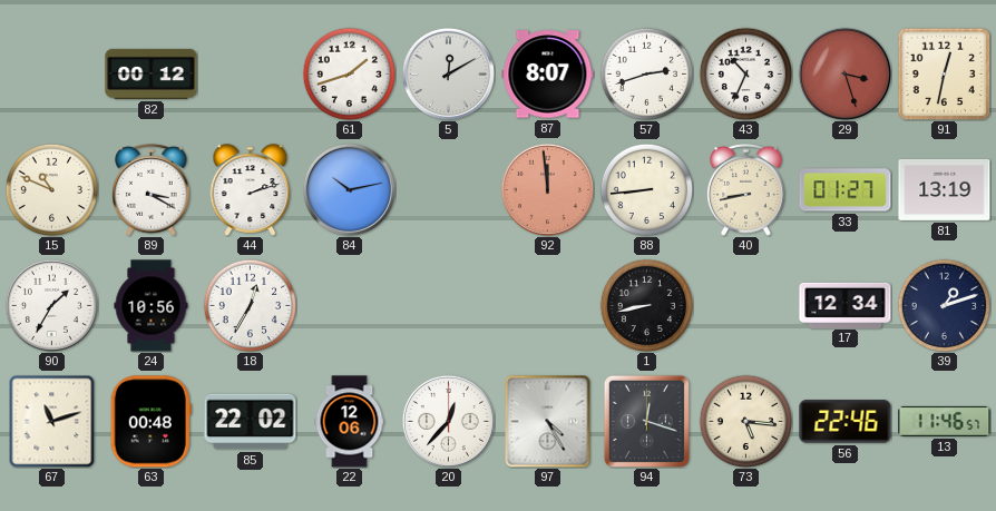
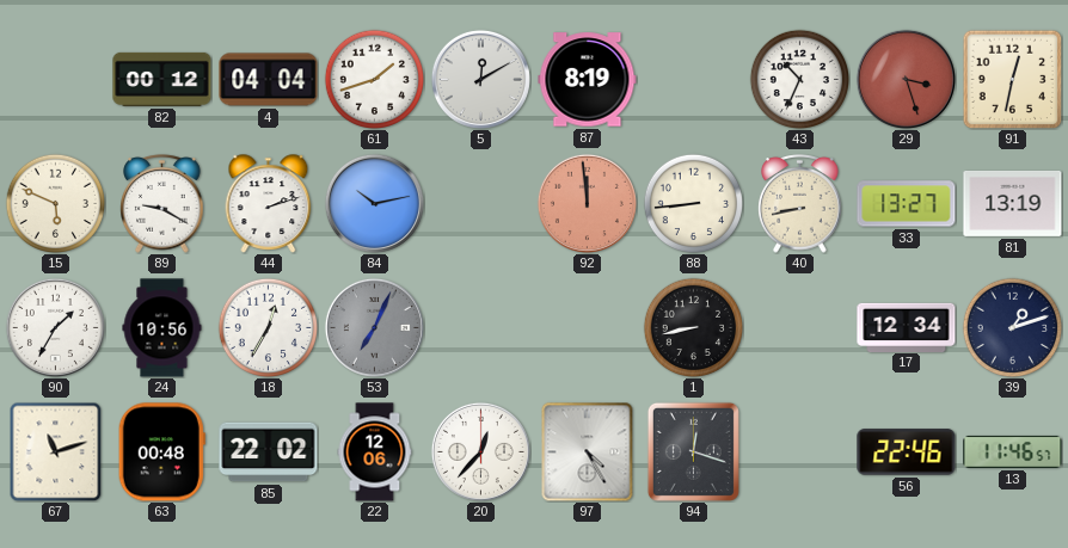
4: none -> 04:04
87: 8:07 -> 8:19
57: 2:42 -> none
15: 10:49 -> 5:49
89: 3:20 -> 9:20
33: 01:27 -> 13:27
53: none -> 7:04
73: 5:16 -> none
